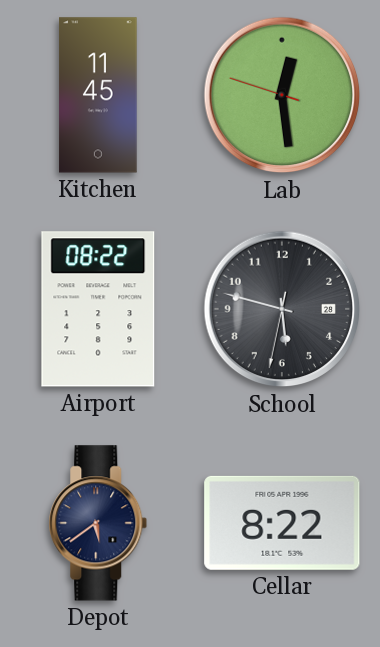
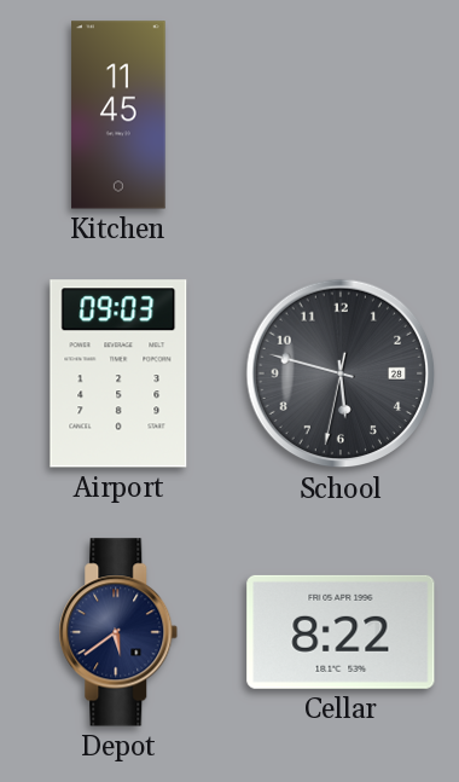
Lab: 12:28 -> none
Airport: 08:22 -> 09:03
